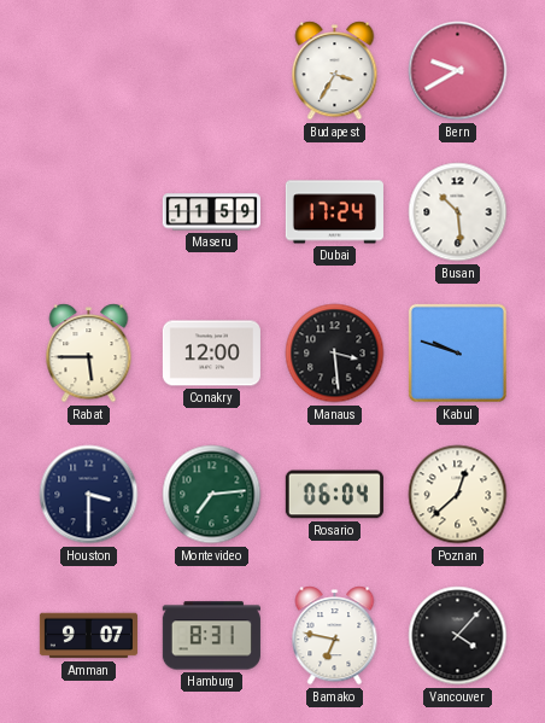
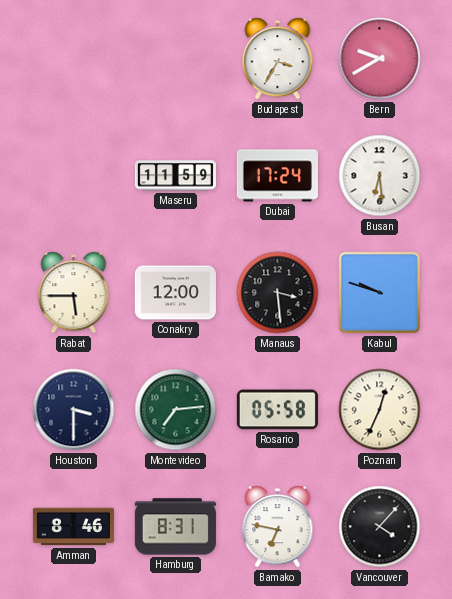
Busan: 10:29 -> 6:29
Rosario: 06:04 -> 05:58
Poznan: 12:38 -> 12:34
Amman: 9:07 -> 8:46
